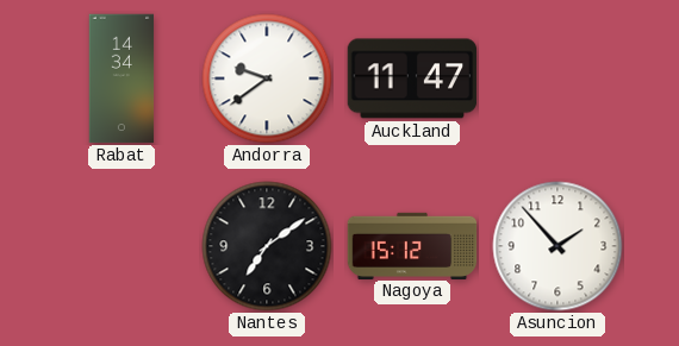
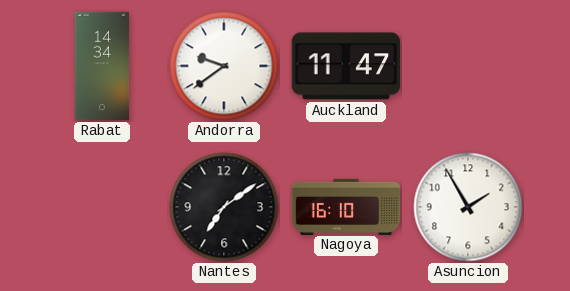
Nagoya: 15:12 -> 16:10
Asuncion: 1:53 -> 1:55
